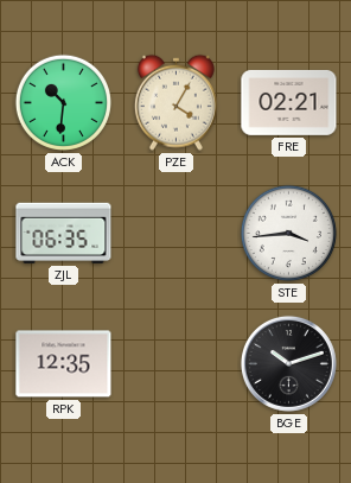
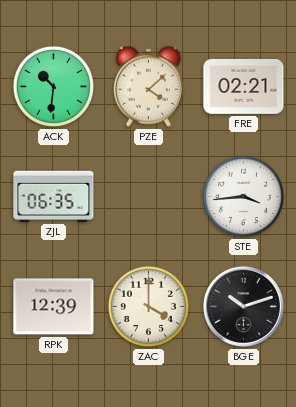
PZE: 4:05 -> 4:08
RPK: 12:35 -> 12:39
ZAC: none -> 4:00
